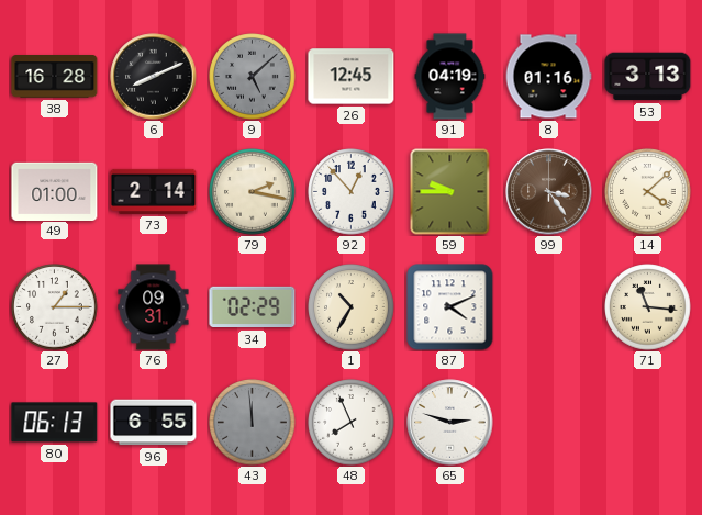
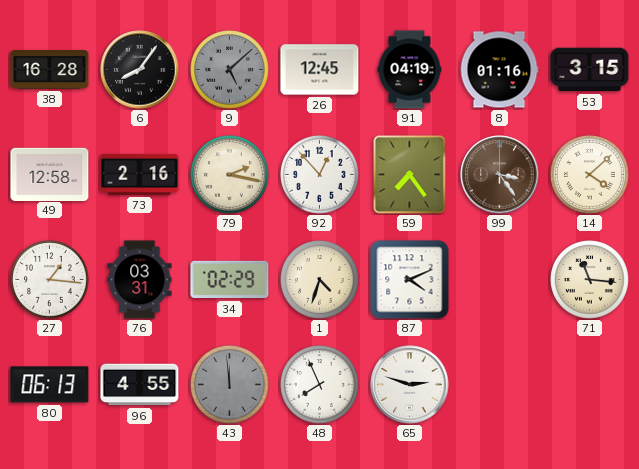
6: 8:11 -> 8:06
53: 3:13 -> 3:15
49: 01:00 -> 12:58
73: 2:14 -> 2:16
59: 9:45 -> 7:24
27: 1:15 -> 1:16
76: 09:31 -> 03:31
1: 10:35 -> 4:33
96: 6:55 -> 4:55
